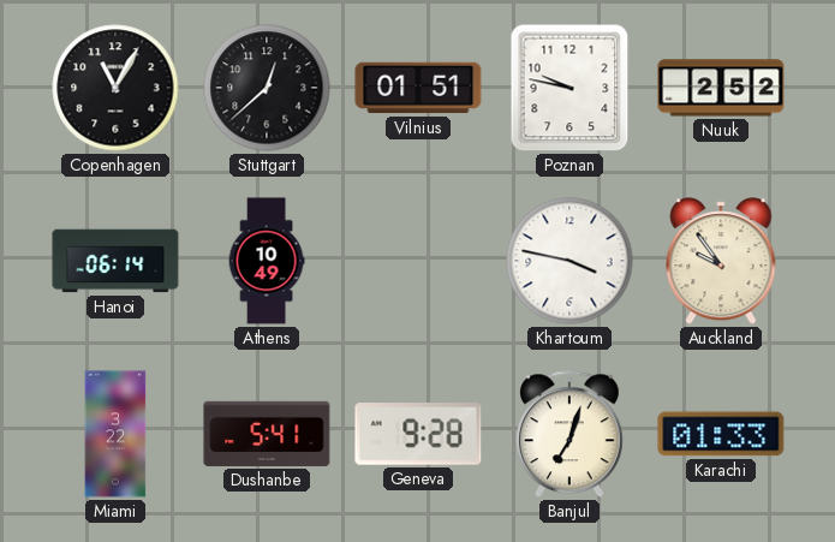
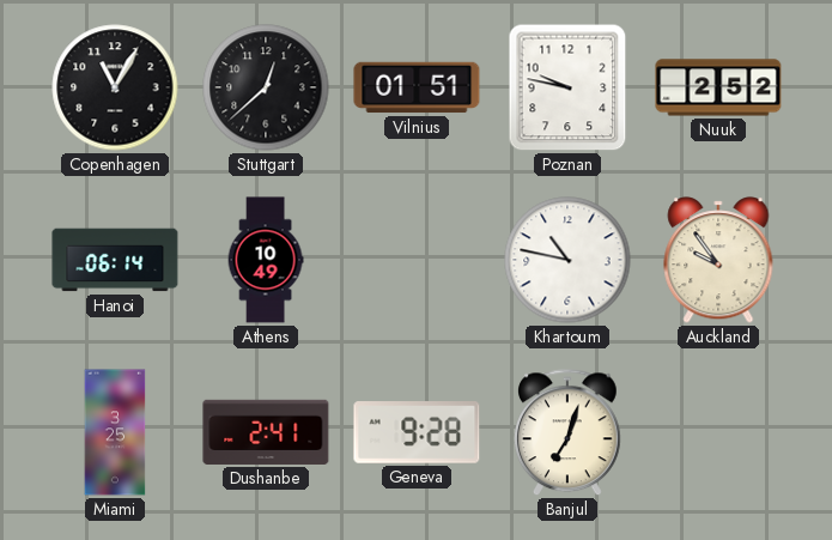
Khartoum: 3:47 -> 10:47
Miami: 3:22 -> 3:25
Dushanbe: 5:41 -> 2:41
Karachi: 01:33 -> none
